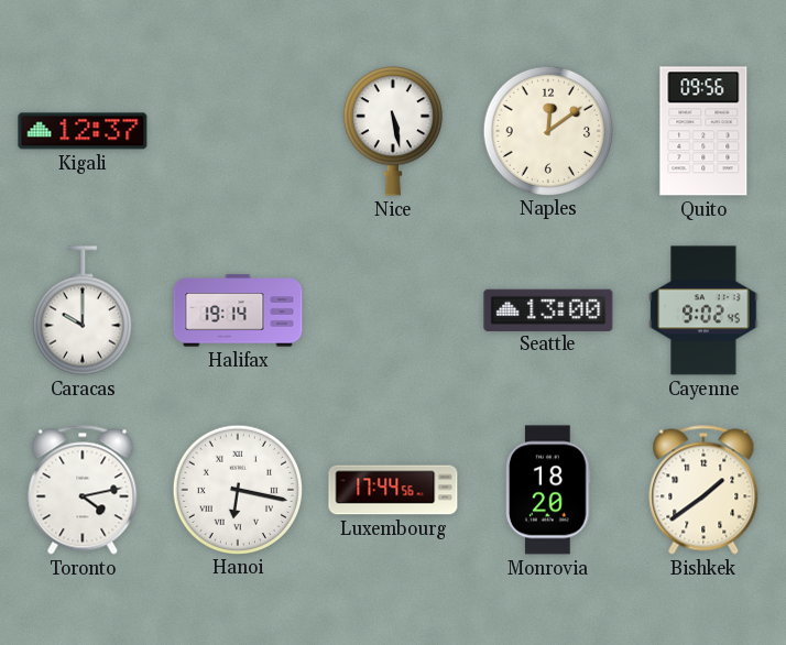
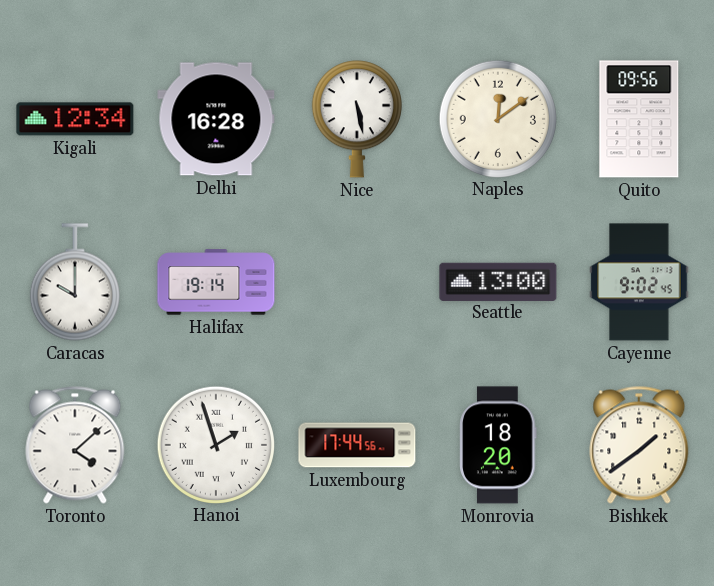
Kigali: 12:37 -> 12:34
Delhi: none -> 16:28
Toronto: 4:13 -> 4:08
Hanoi: 6:17 -> 1:57
